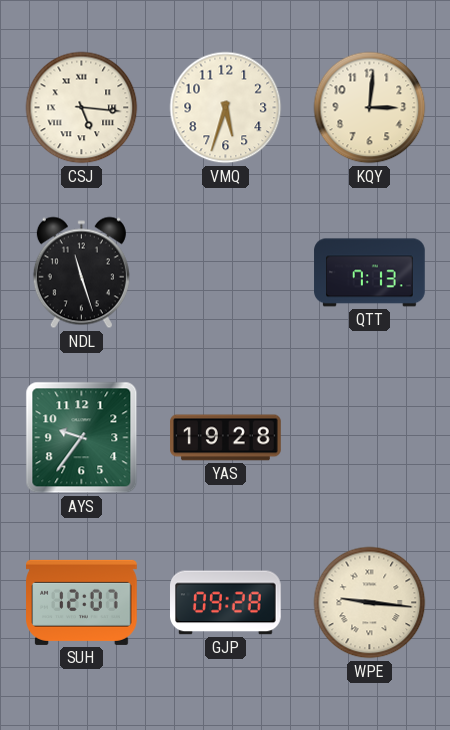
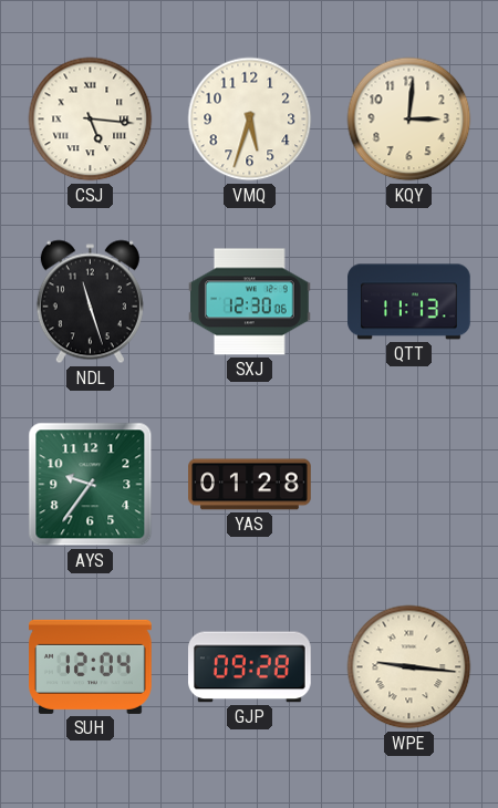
SXJ: none -> 12:30
QTT: 7:13 -> 11:13
YAS: 19:28 -> 01:28
SUH: 12:07 -> 12:04
